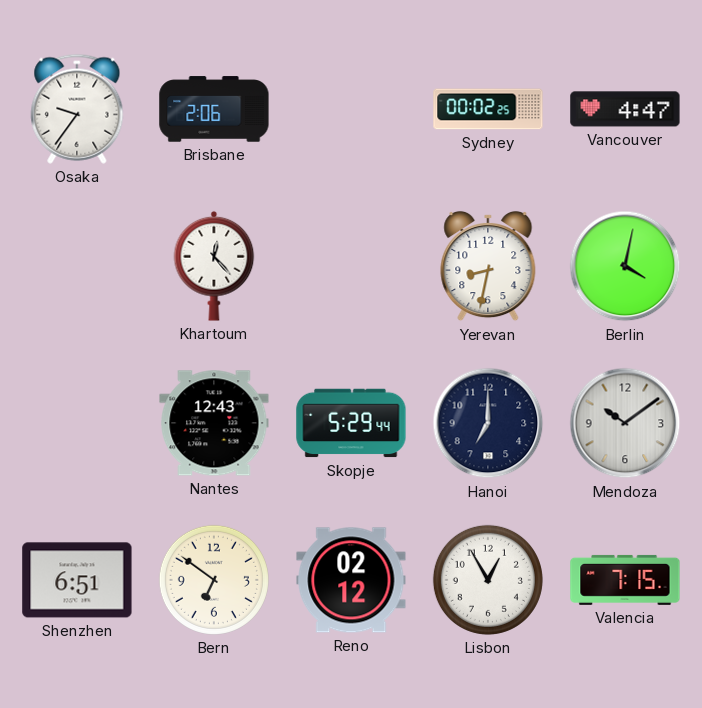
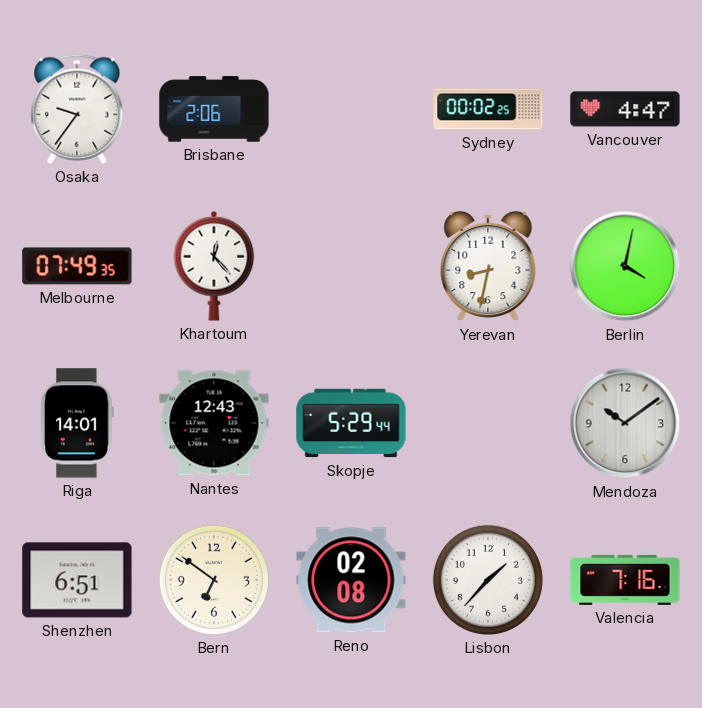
Melbourne: none -> 07:49
Riga: none -> 14:01
Hanoi: 7:00 -> none
Reno: 02:12 -> 02:08
Lisbon: 12:55 -> 1:37
Valencia: 7:15 -> 7:16
